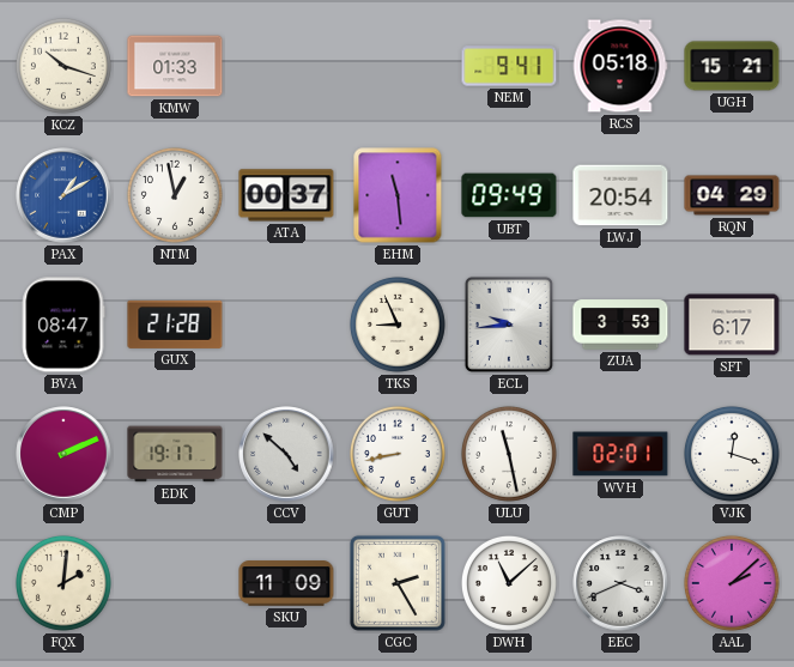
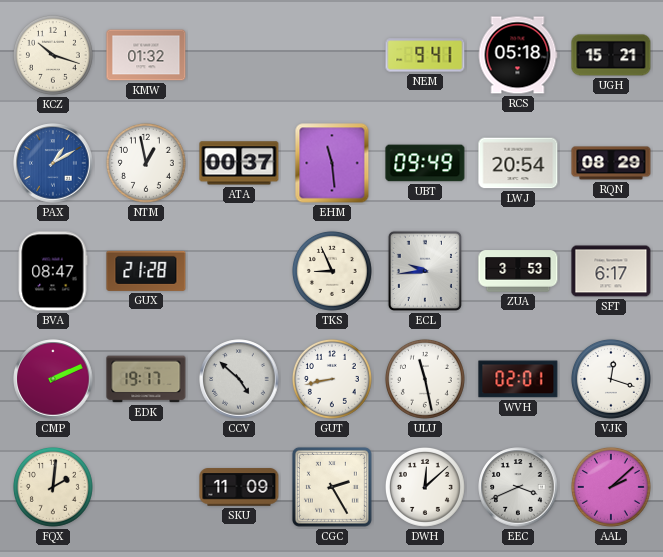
KMW: 01:33 -> 01:32
RQN: 04:29 -> 08:29
DWH: 11:08 -> 12:08
